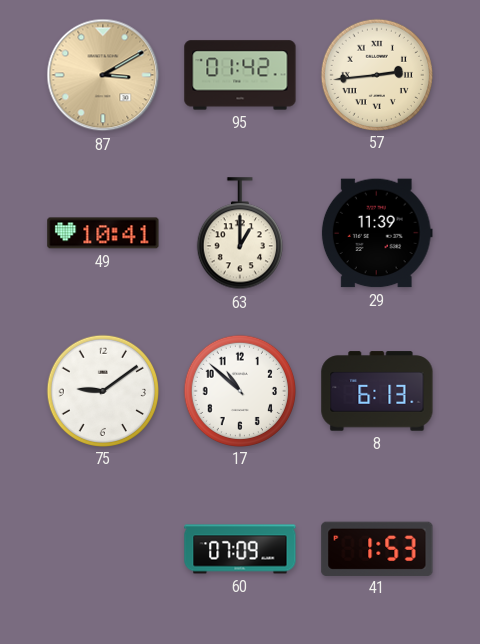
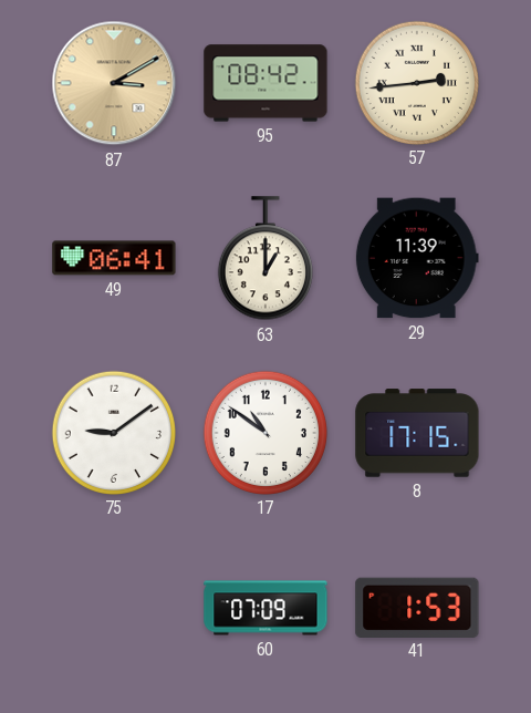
95: 01:42 -> 08:42
49: 10:41 -> 06:41
17: 10:52 -> 10:51
8: 6:13 -> 17:15
